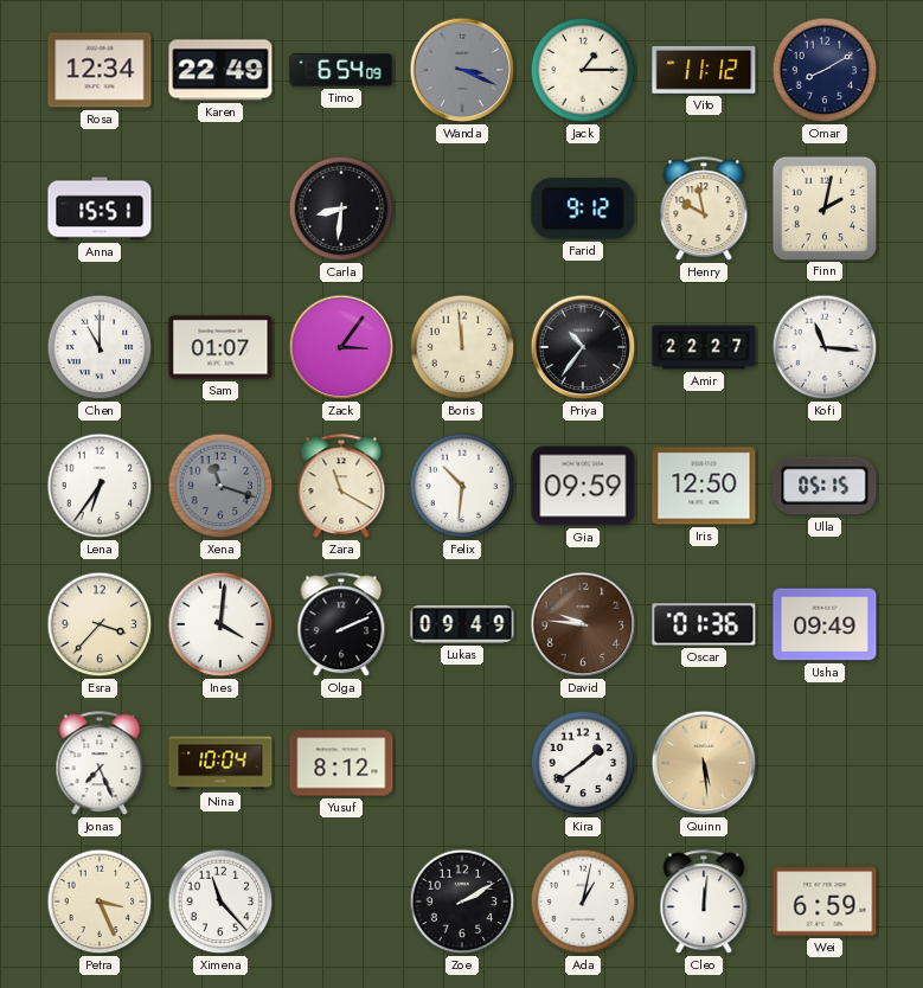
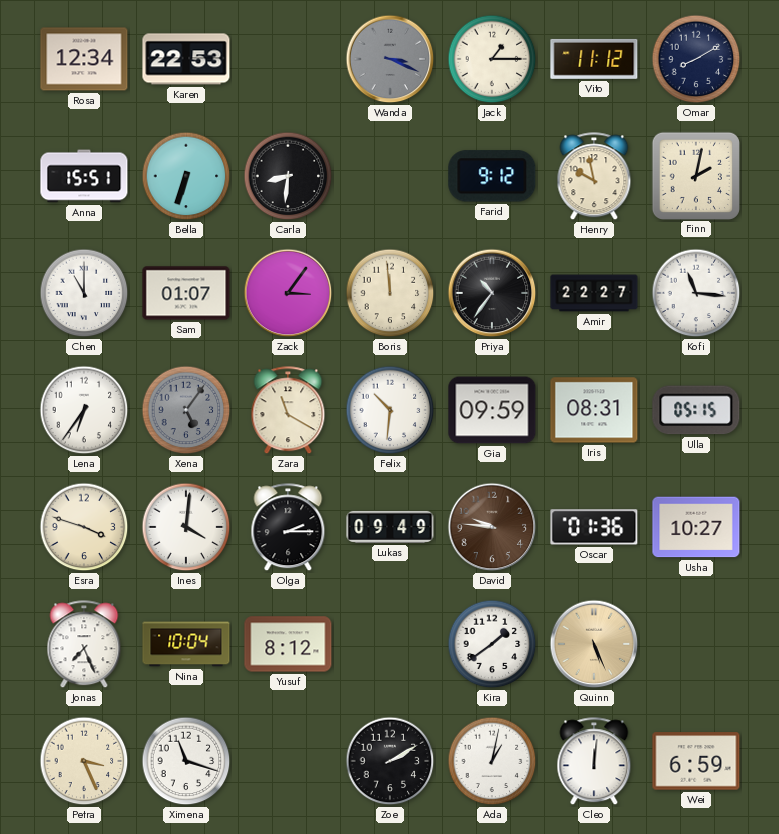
Karen: 22:49 -> 22:53
Timo: 6:54 -> none
Bella: none -> 6:33
Xena: 11:18 -> 5:06
Iris: 12:50 -> 08:31
Esra: 3:37 -> 3:48
Olga: 2:11 -> 2:15
Usha: 09:49 -> 10:27
Quinn: 5:29 -> 5:26
Ximena: 11:23 -> 11:18
